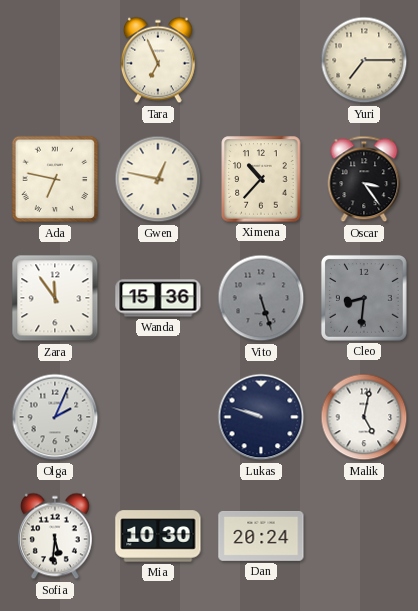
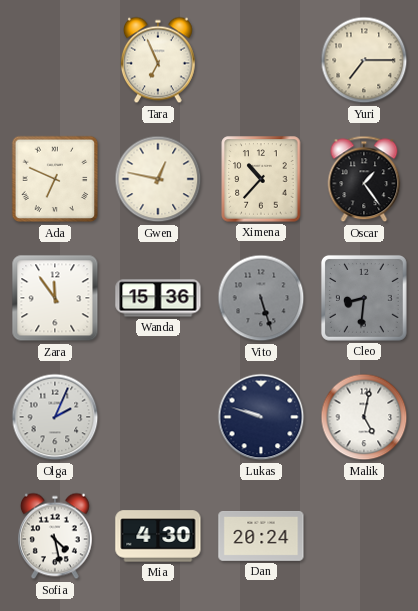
Ada: 6:47 -> 6:49
Oscar: 3:24 -> 1:24
Sofia: 5:31 -> 4:28
Mia: 10:30 -> 4:30
